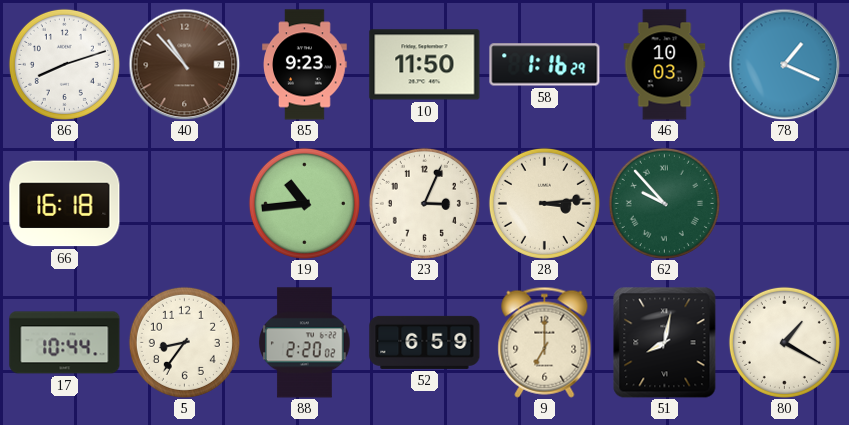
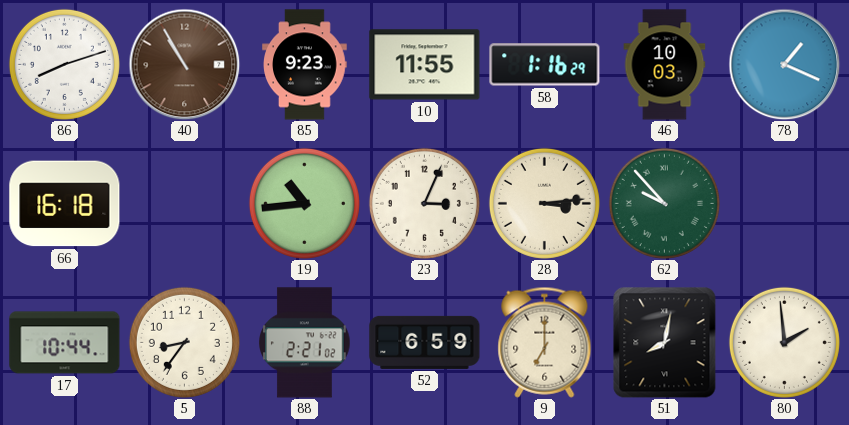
40: 10:53 -> 10:55
10: 11:50 -> 11:55
88: 2:20 -> 2:21
80: 1:20 -> 1:59
